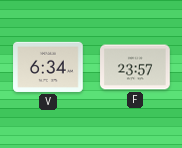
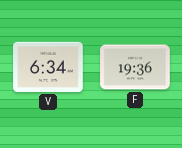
F: 23:57 -> 19:36
